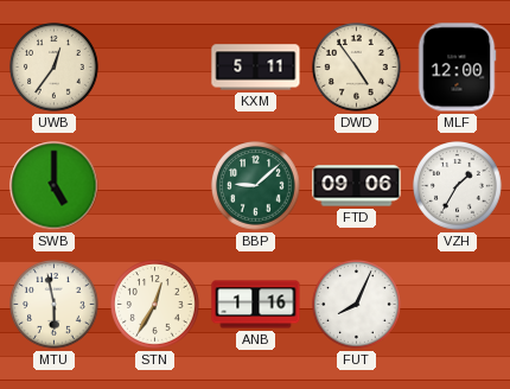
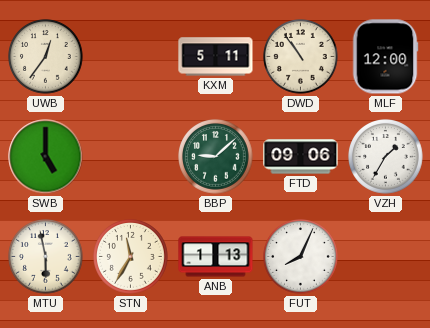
DWD: 4:54 -> 10:54
STN: 12:35 -> 11:35
ANB: 1:16 -> 1:13
